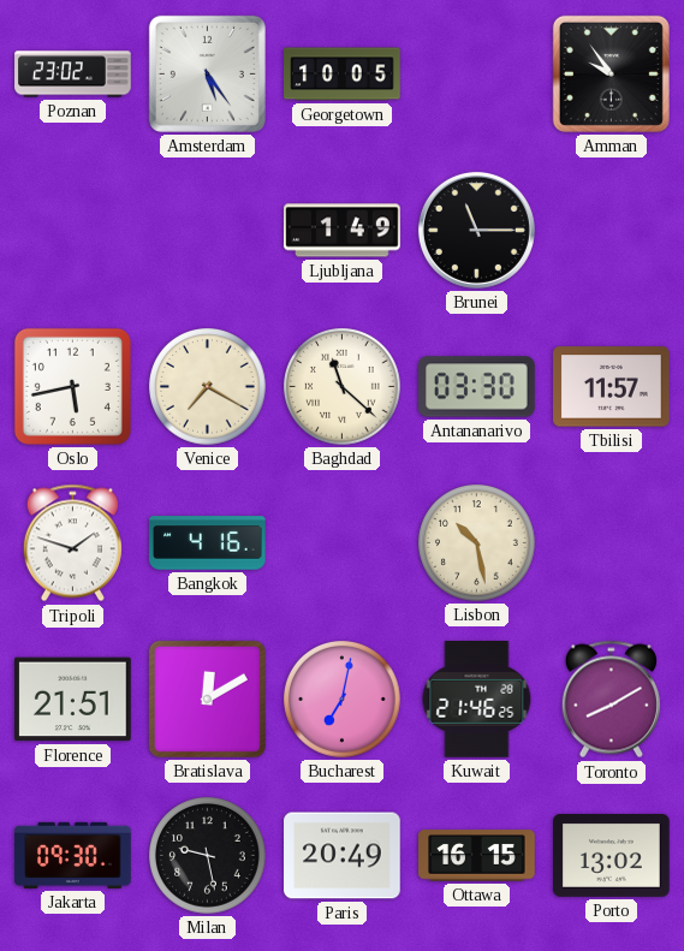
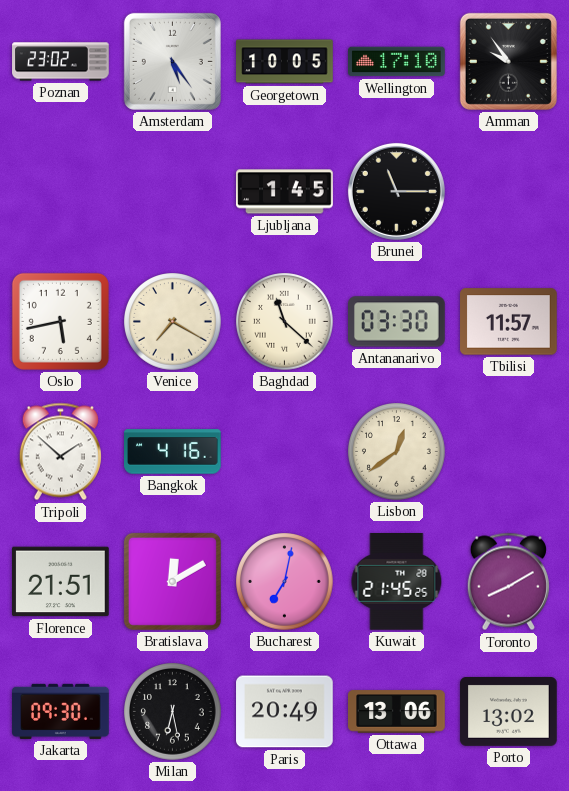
Wellington: none -> 17:10
Ljubljana: 1:49 -> 1:45
Tripoli: 1:48 -> 1:52
Lisbon: 10:28 -> 12:39
Kuwait: 21:46 -> 21:45
Milan: 9:28 -> 6:28
Ottawa: 16:15 -> 13:06
